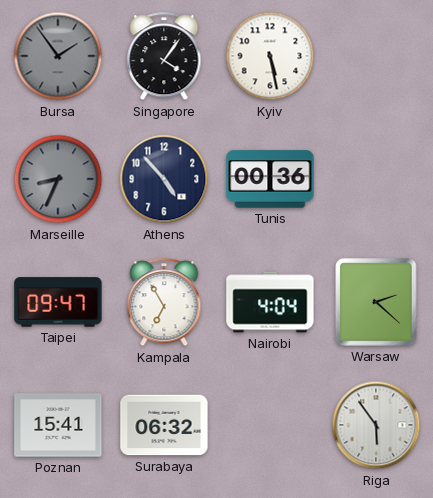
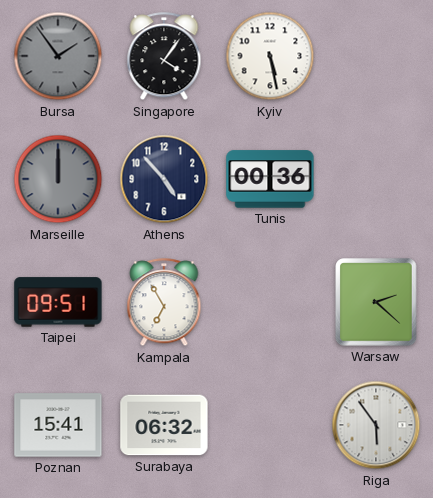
Marseille: 8:34 -> 12:00
Taipei: 09:47 -> 09:51
Nairobi: 4:04 -> none
